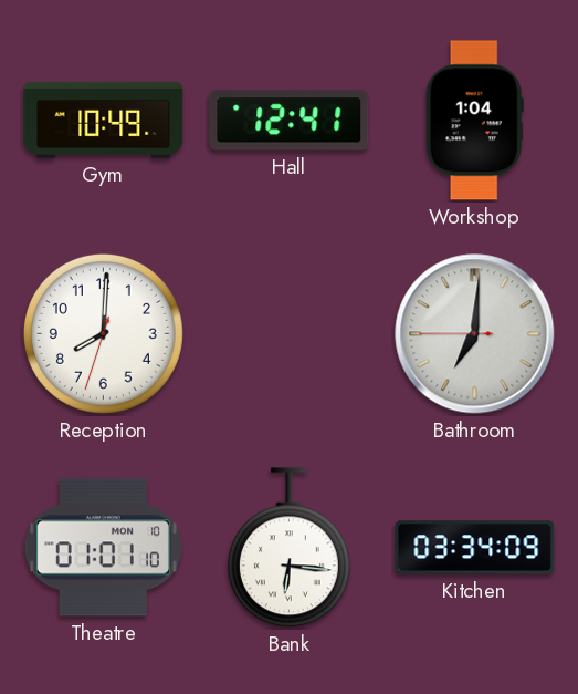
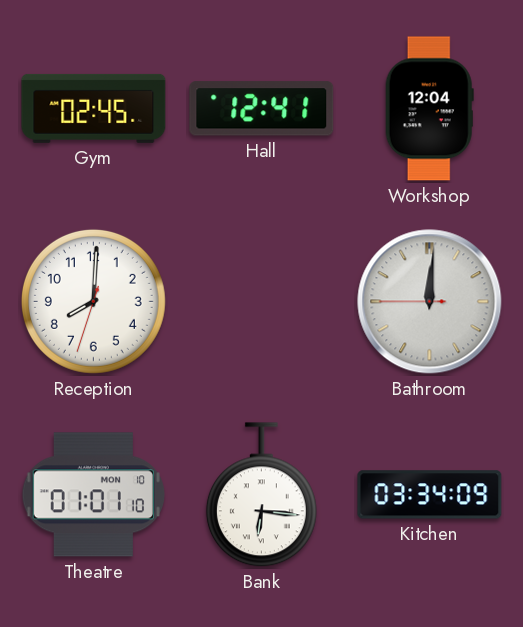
Gym: 10:49 -> 02:45
Workshop: 1:04 -> 12:04
Bathroom: 7:00 -> 12:00
